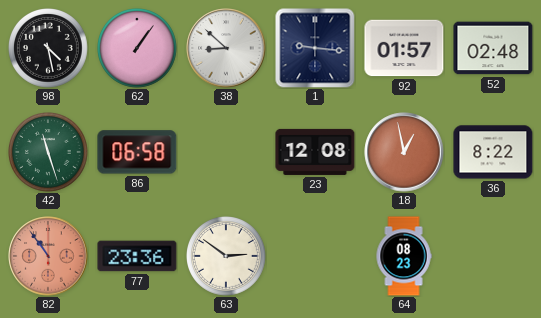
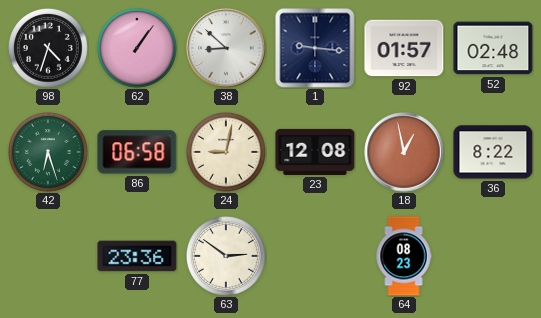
98: 4:28 -> 4:33
42: 11:27 -> 6:27
24: none -> 9:02
82: 10:54 -> none
